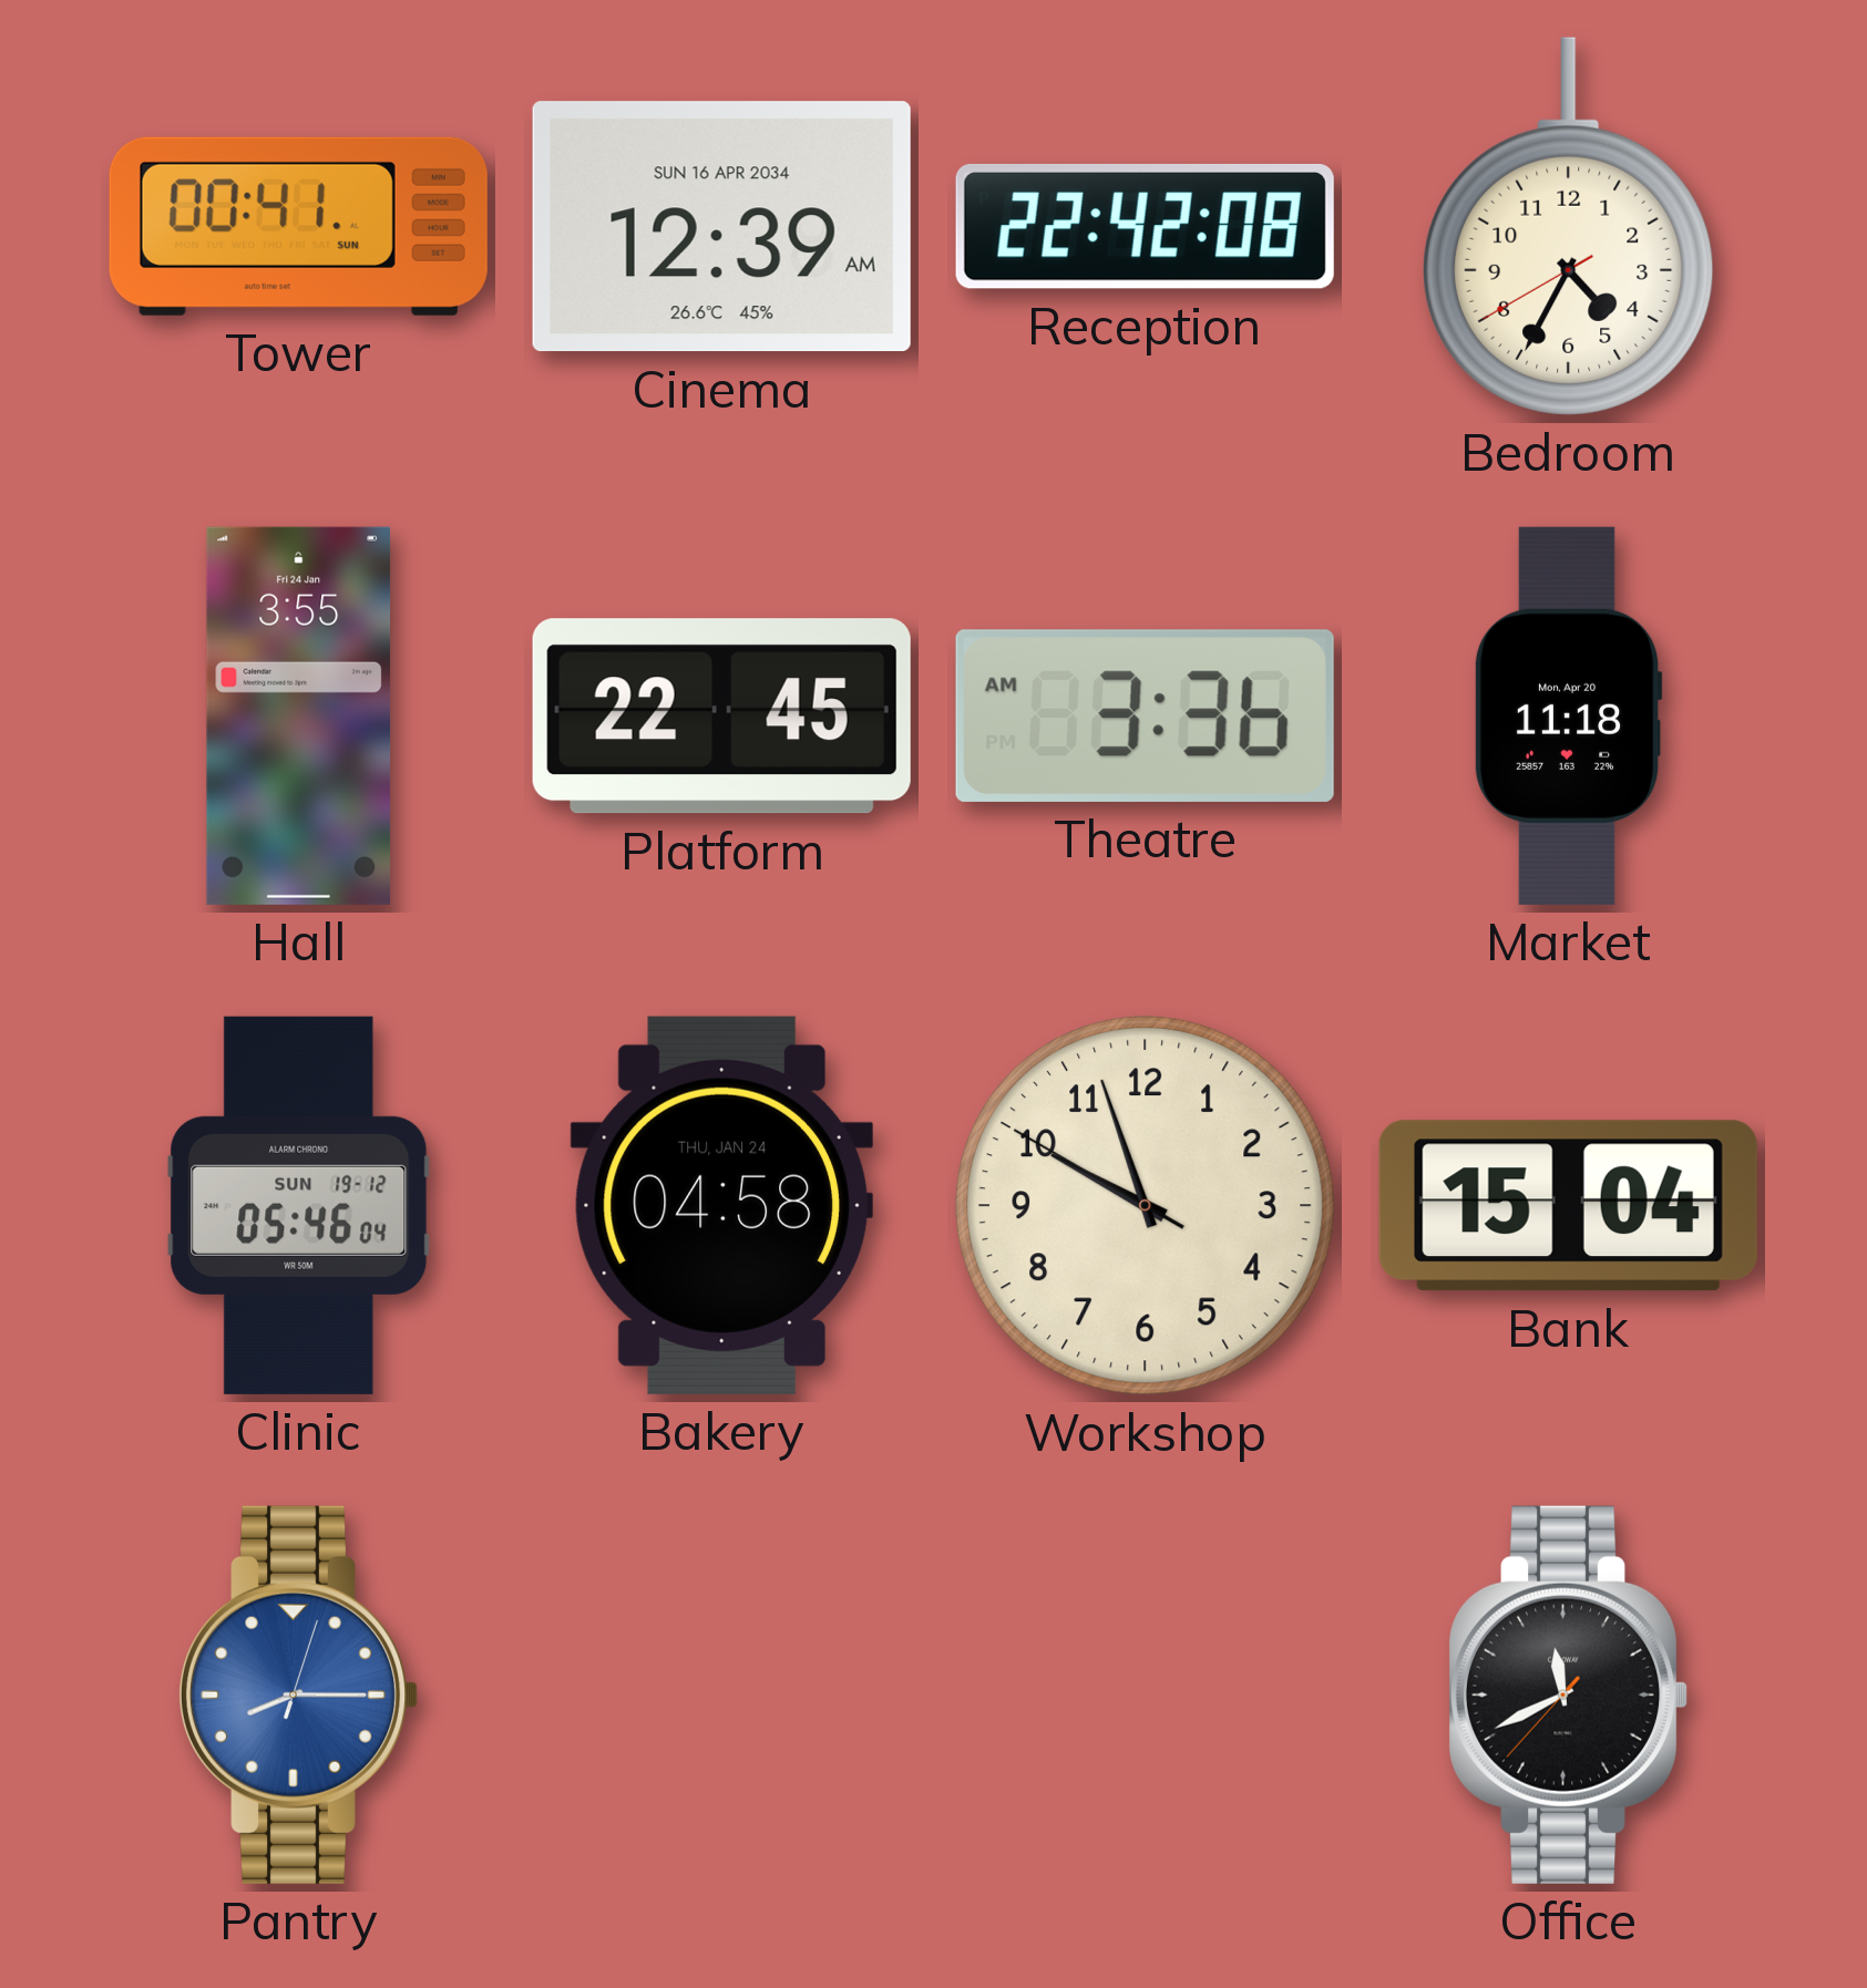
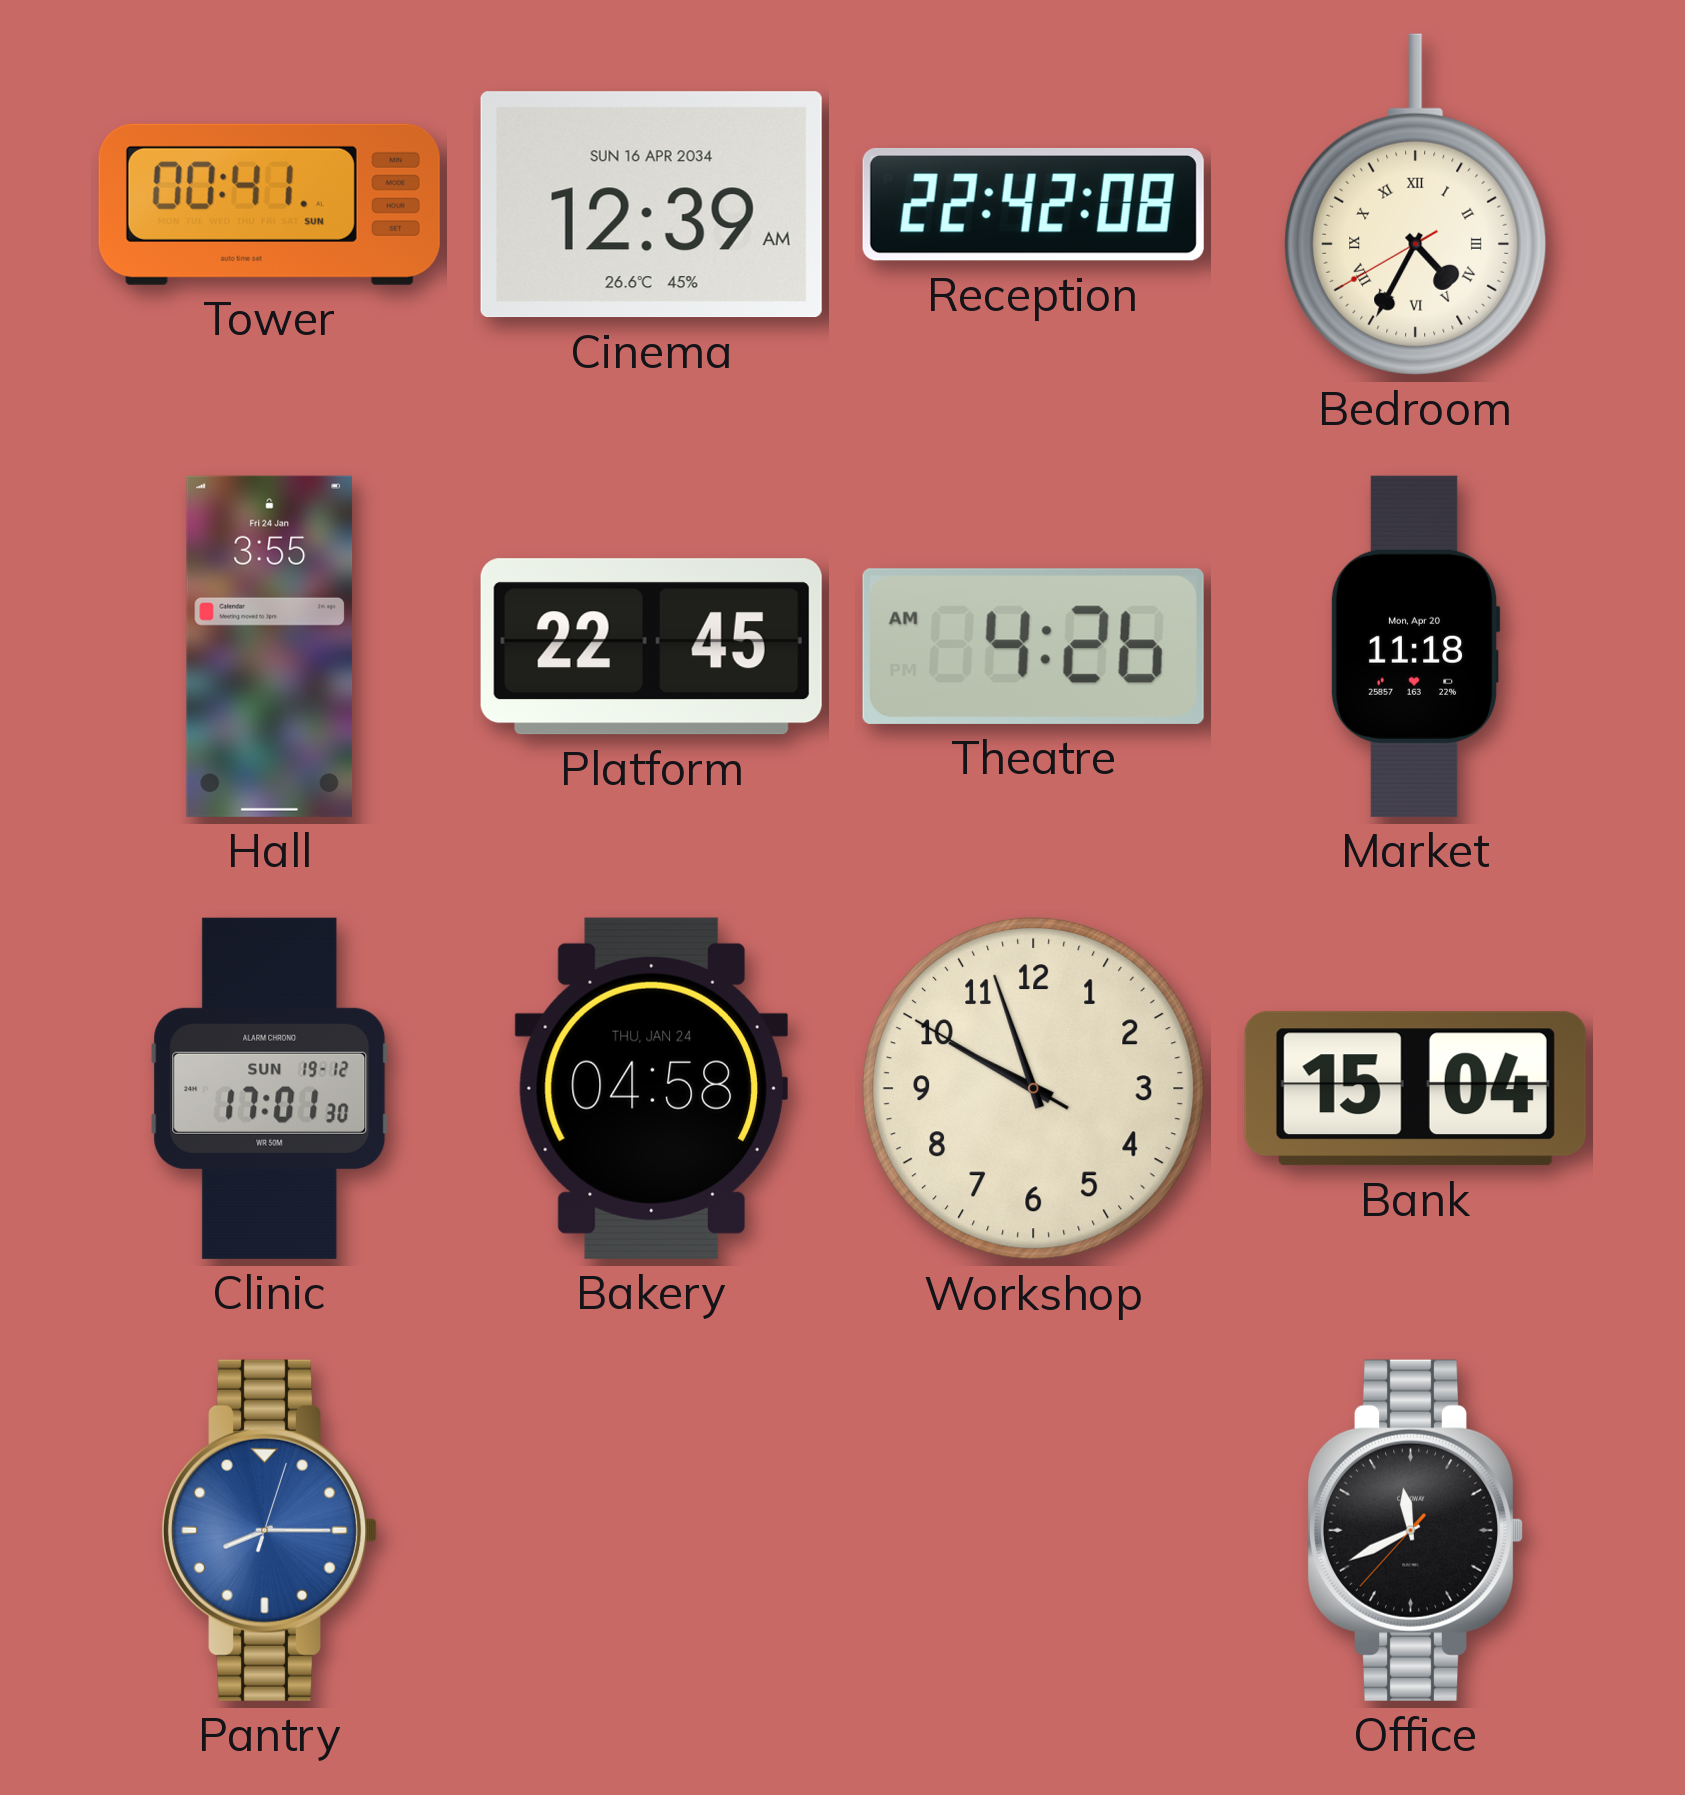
Bedroom numerals: Arabic -> Roman
Theatre: 3:36 -> 4:26
Clinic: 05:46 -> 17:01
